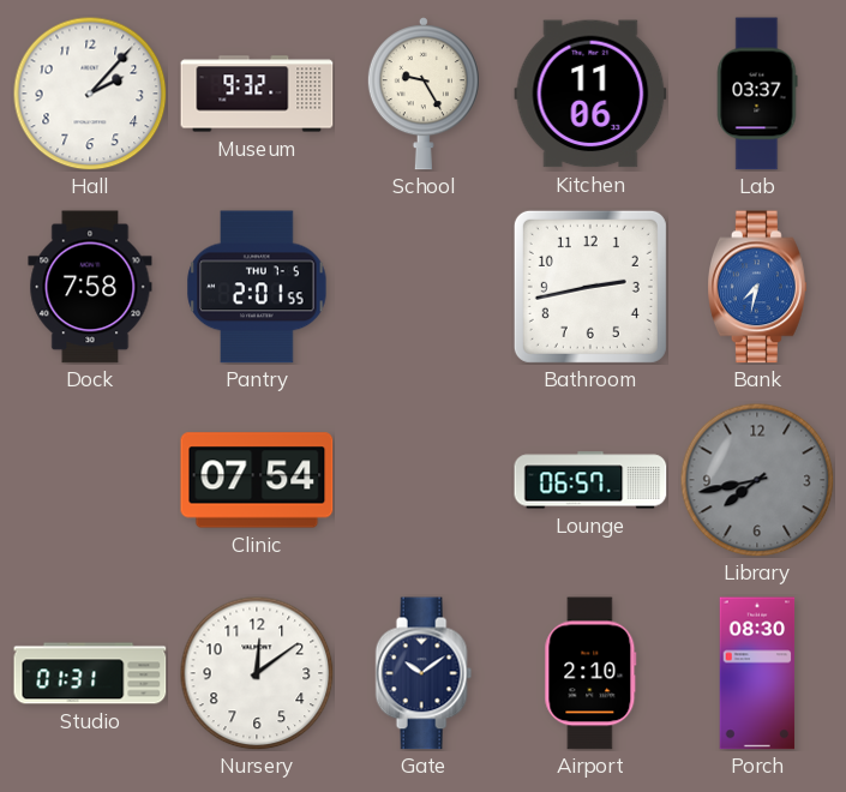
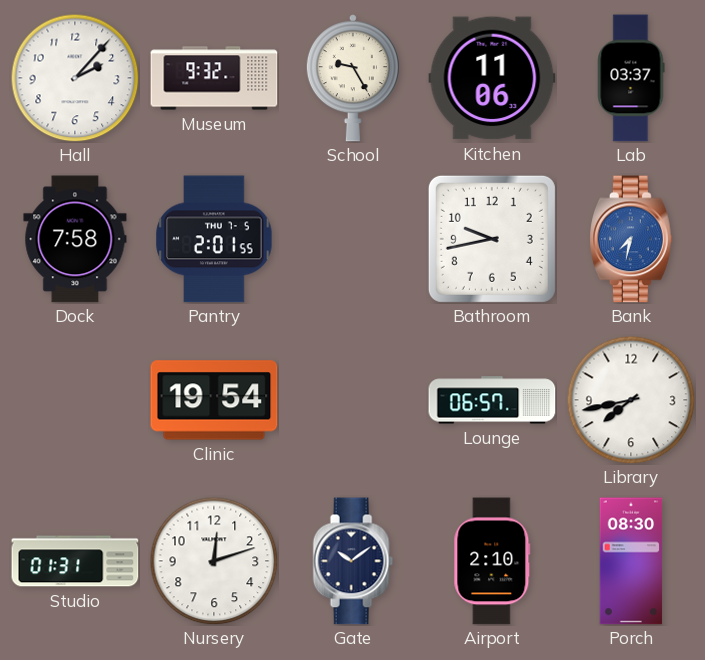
Bathroom: 2:43 -> 9:43
Clinic: 07:54 -> 19:54
Library dial: grey -> white
Nursery: 12:09 -> 12:12
